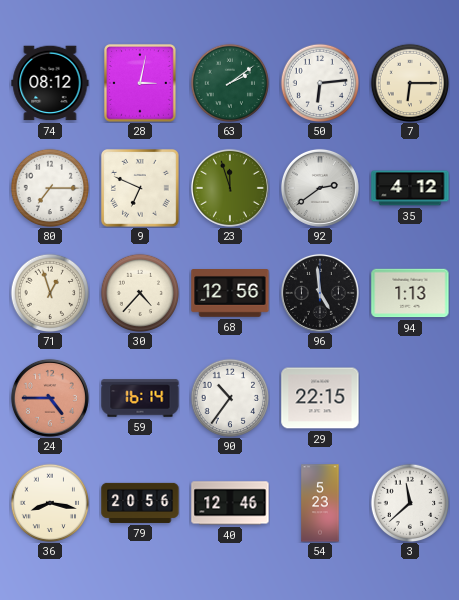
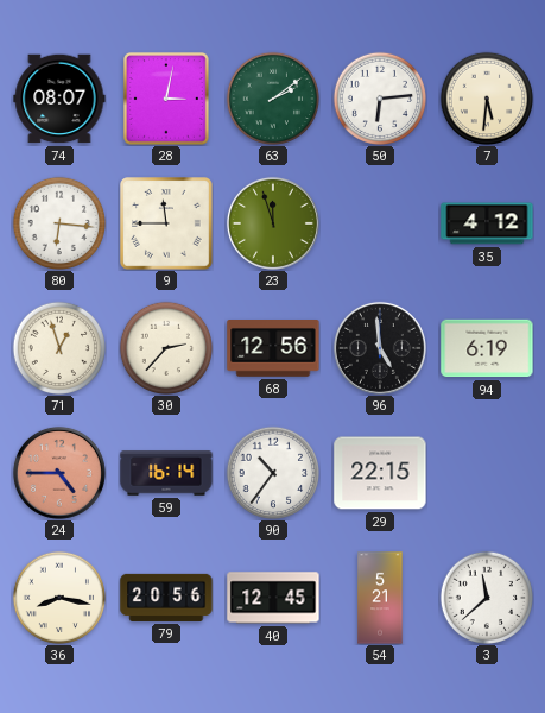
74: 08:12 -> 08:07
7: 6:15 -> 5:31
80: 7:15 -> 6:16
9: 6:49 -> 11:45
92: 2:39 -> none
30: 4:37 -> 2:37
94: 1:13 -> 6:19
40: 12:46 -> 12:45
54: 5:23 -> 5:21
